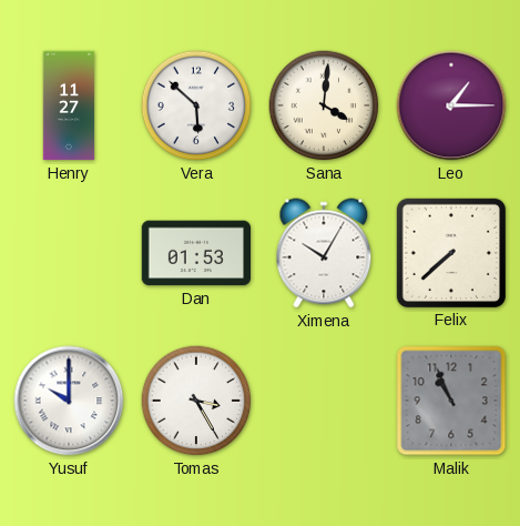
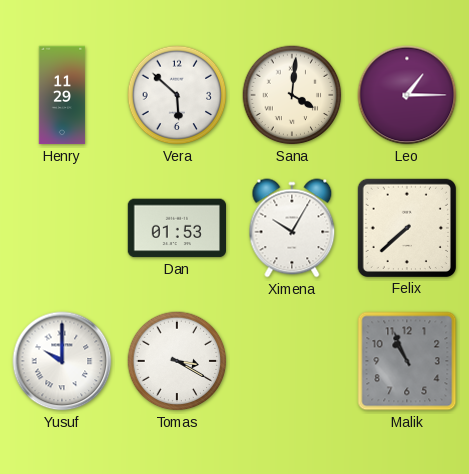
Henry: 11:27 -> 11:29
Tomas: 3:25 -> 3:20
